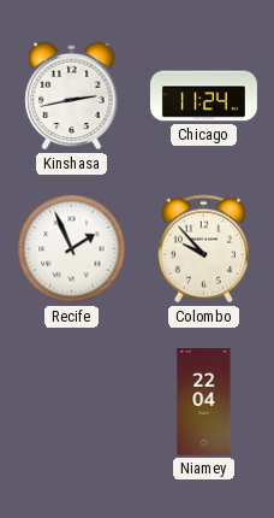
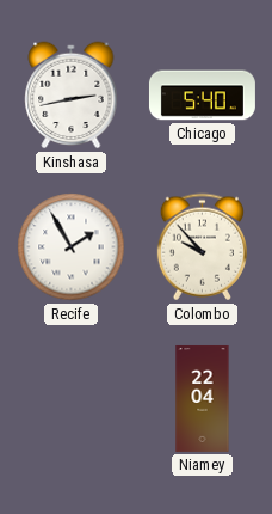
Chicago: 11:24 -> 5:40
Recife: 1:56 -> 1:55
